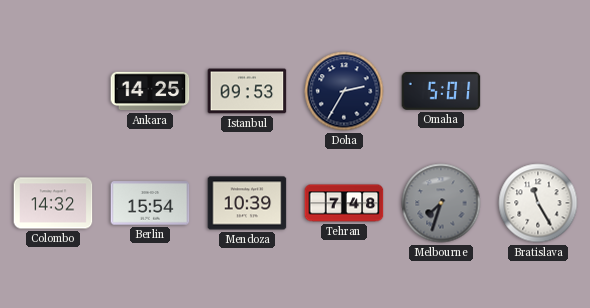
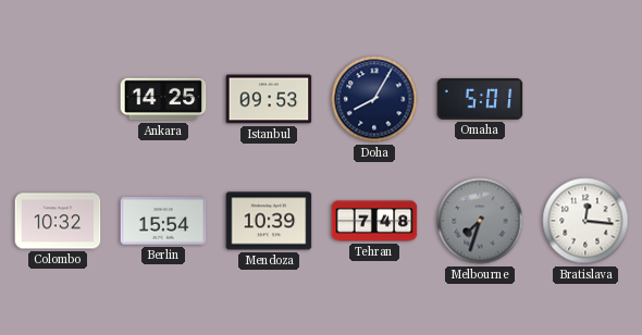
Doha: 2:35 -> 8:05
Colombo: 14:32 -> 10:32
Bratislava: 11:25 -> 12:16
